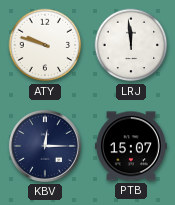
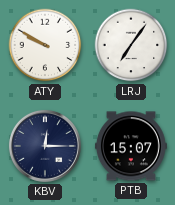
ATY: 9:48 -> 9:50
LRJ: 11:59 -> 7:06
